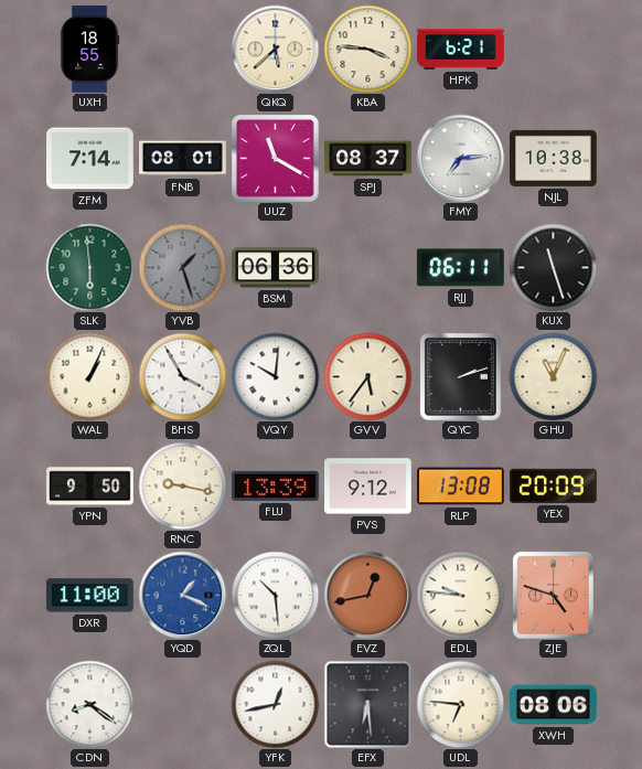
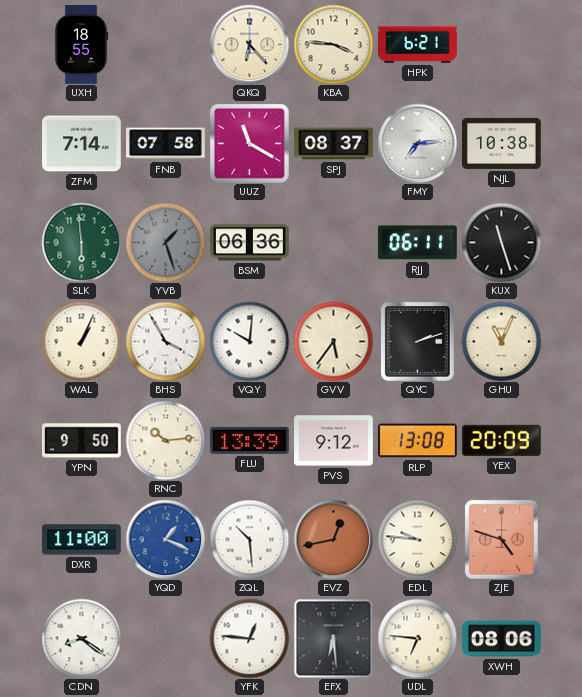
QKQ: 5:38 -> 6:23
FNB: 08:01 -> 07:58
RNC: 9:17 -> 10:14
YFK: 12:43 -> 12:46
